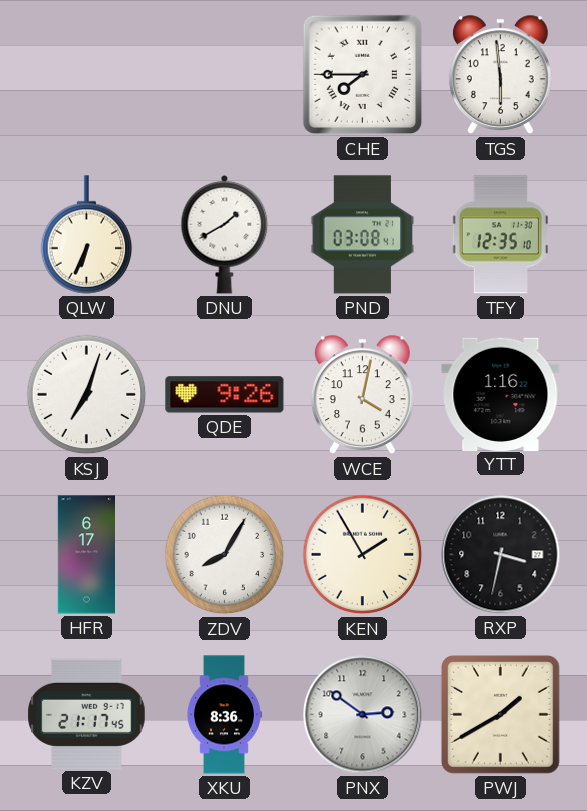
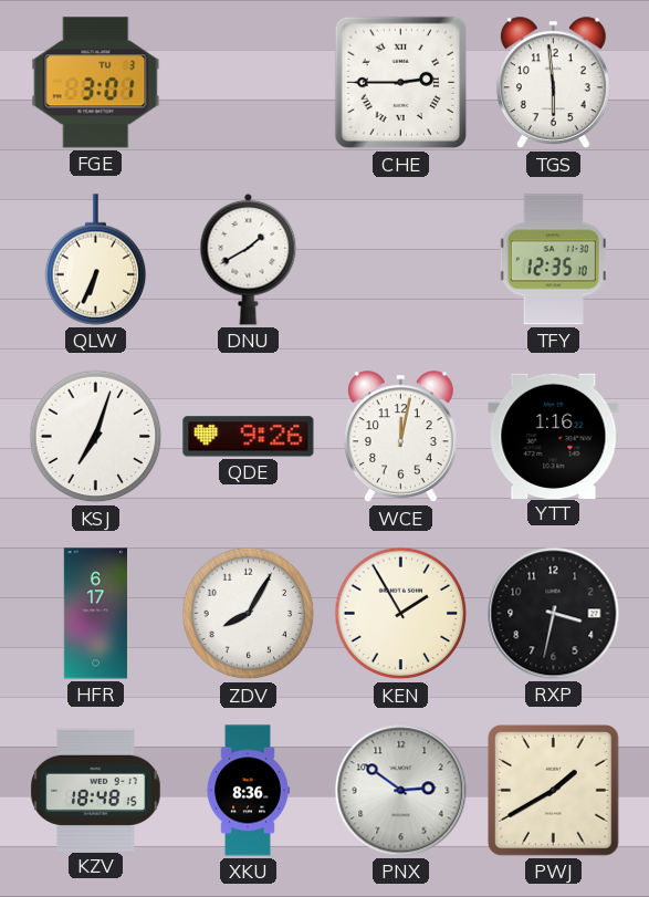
FGE: none -> 3:01
CHE: 7:45 -> 2:45
PND: 03:08 -> none
WCE: 4:02 -> 12:02
KZV: 21:17 -> 18:48
